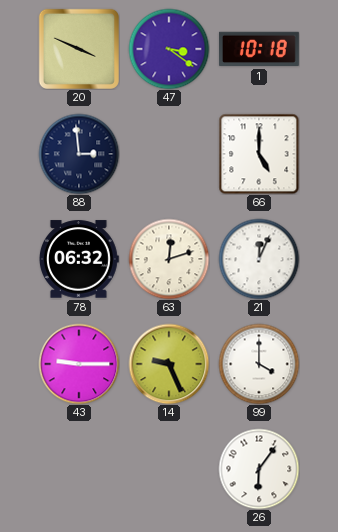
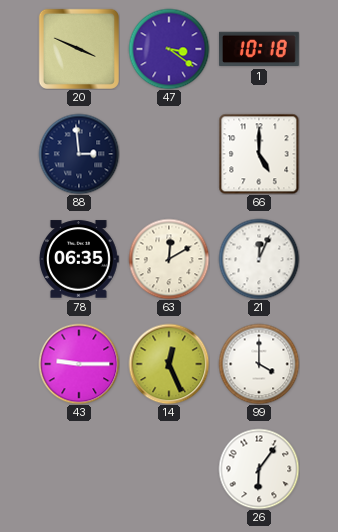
78: 06:32 -> 06:35
63: 12:12 -> 12:10
14: 9:26 -> 12:26
